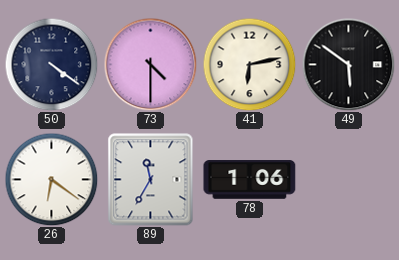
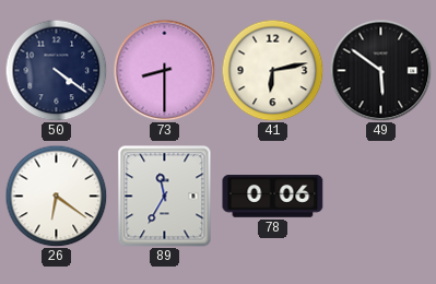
73: 4:30 -> 8:30
78: 1:06 -> 0:06
